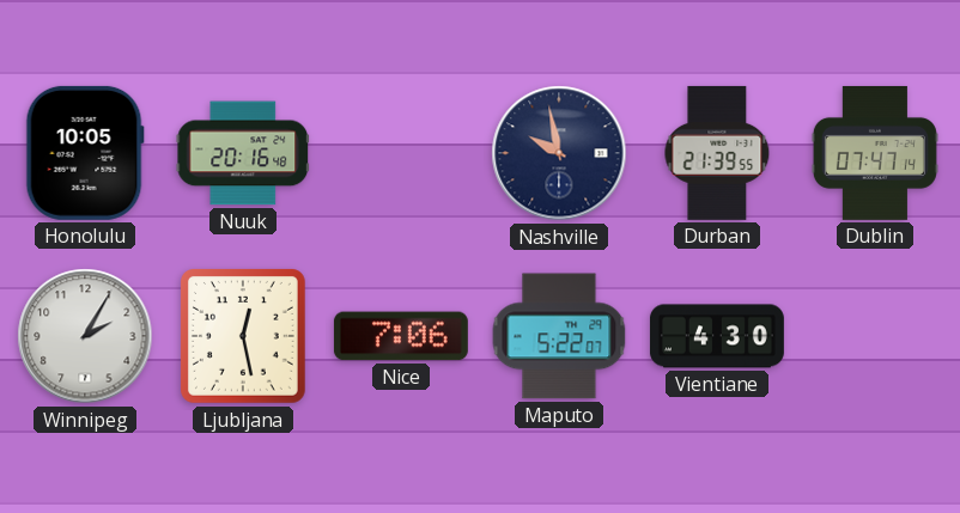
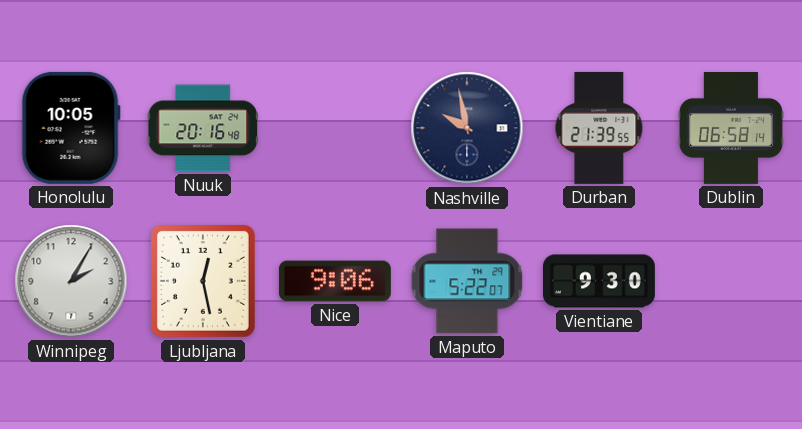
Dublin: 07:47 -> 06:58
Nice: 7:06 -> 9:06
Vientiane: 4:30 -> 9:30
